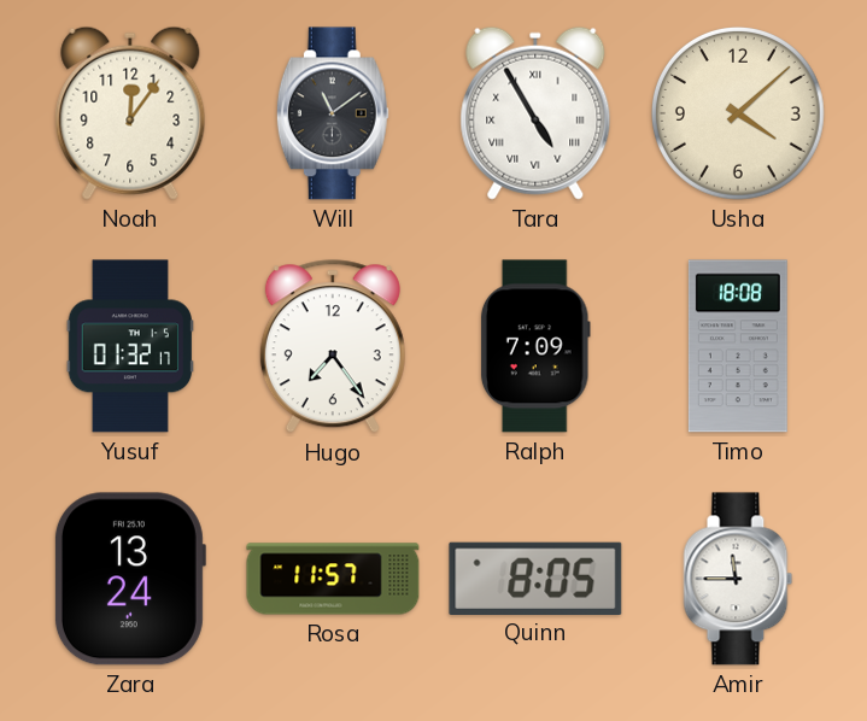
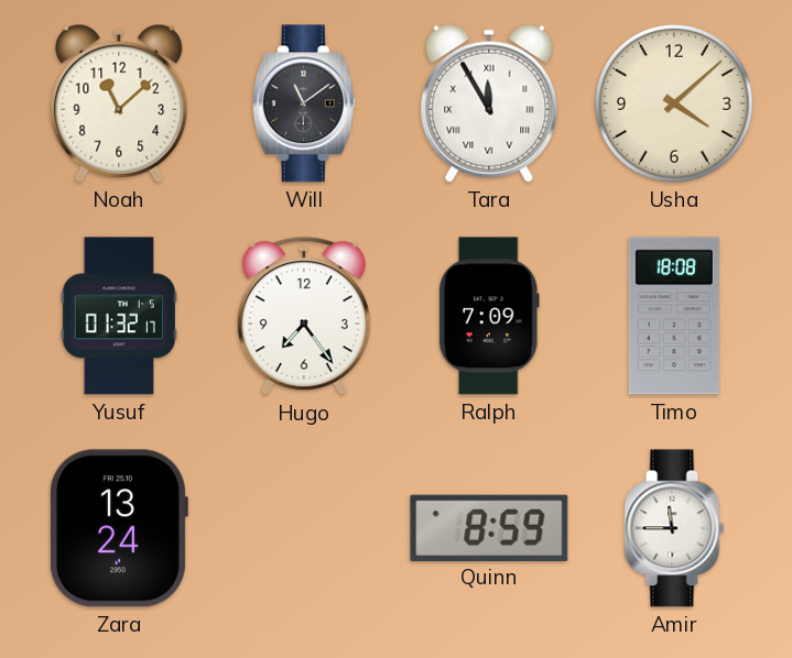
Noah: 12:06 -> 11:08
Tara: 4:55 -> 11:55
Rosa: 11:57 -> none
Quinn: 8:05 -> 8:59
